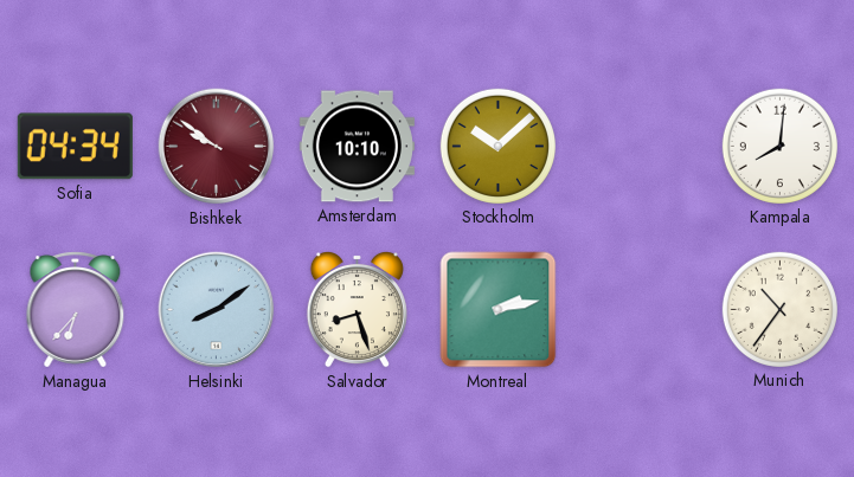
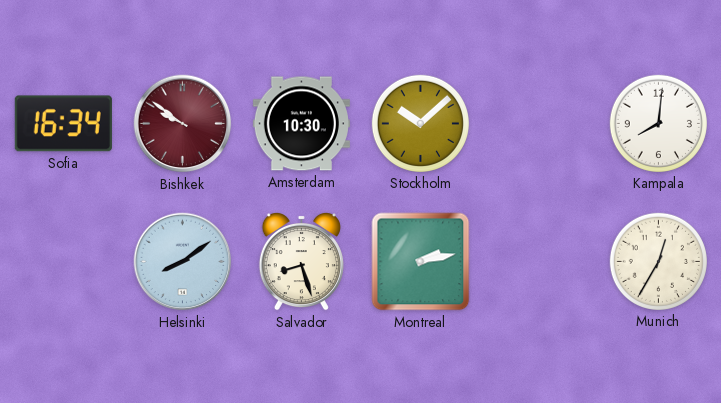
Sofia: 04:34 -> 16:34
Amsterdam: 10:10 -> 10:30
Managua: 6:37 -> none
Munich: 10:36 -> 12:35
